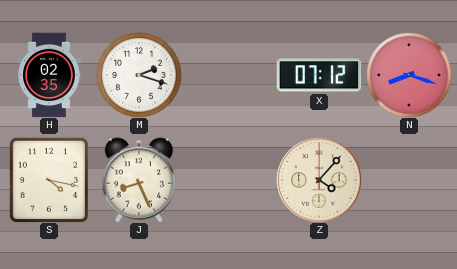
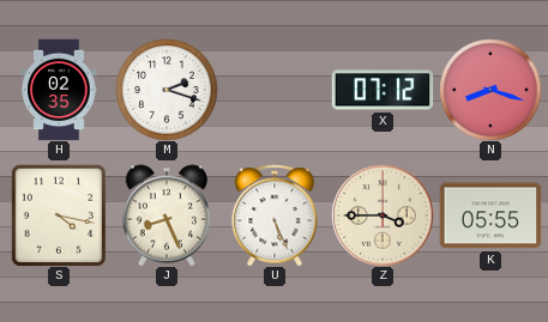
U: none -> 5:26
Z: 4:07 -> 3:45
K: none -> 05:55
